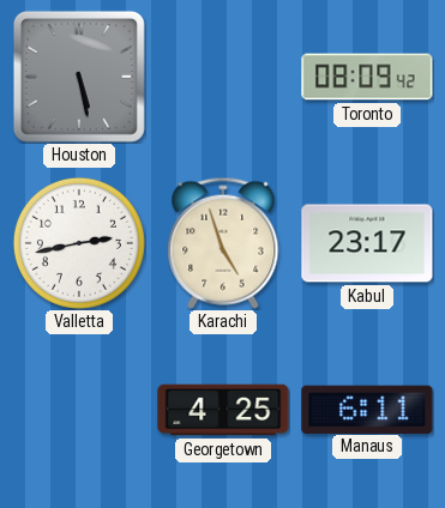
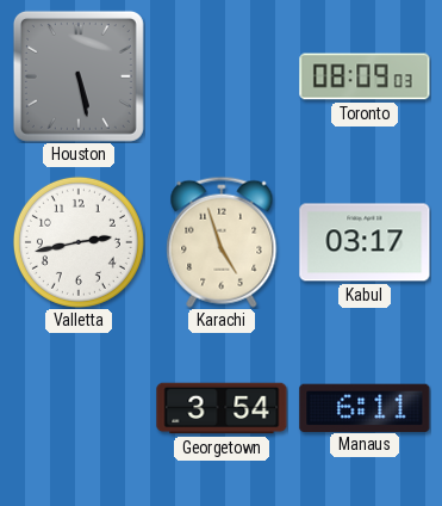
Toronto: 08:09:42 -> 08:09:03
Kabul: 23:17 -> 03:17
Georgetown: 4:25 -> 3:54
